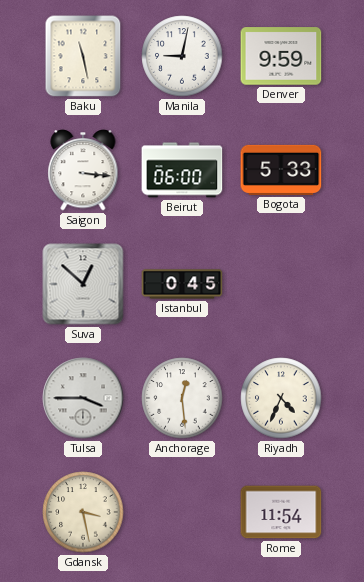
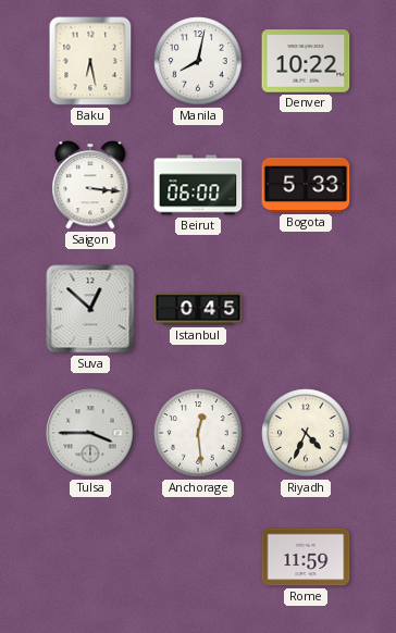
Baku: 11:28 -> 6:28
Manila: 9:02 -> 8:02
Denver: 9:59 -> 10:22
Gdansk: 3:28 -> none
Rome: 11:54 -> 11:59
